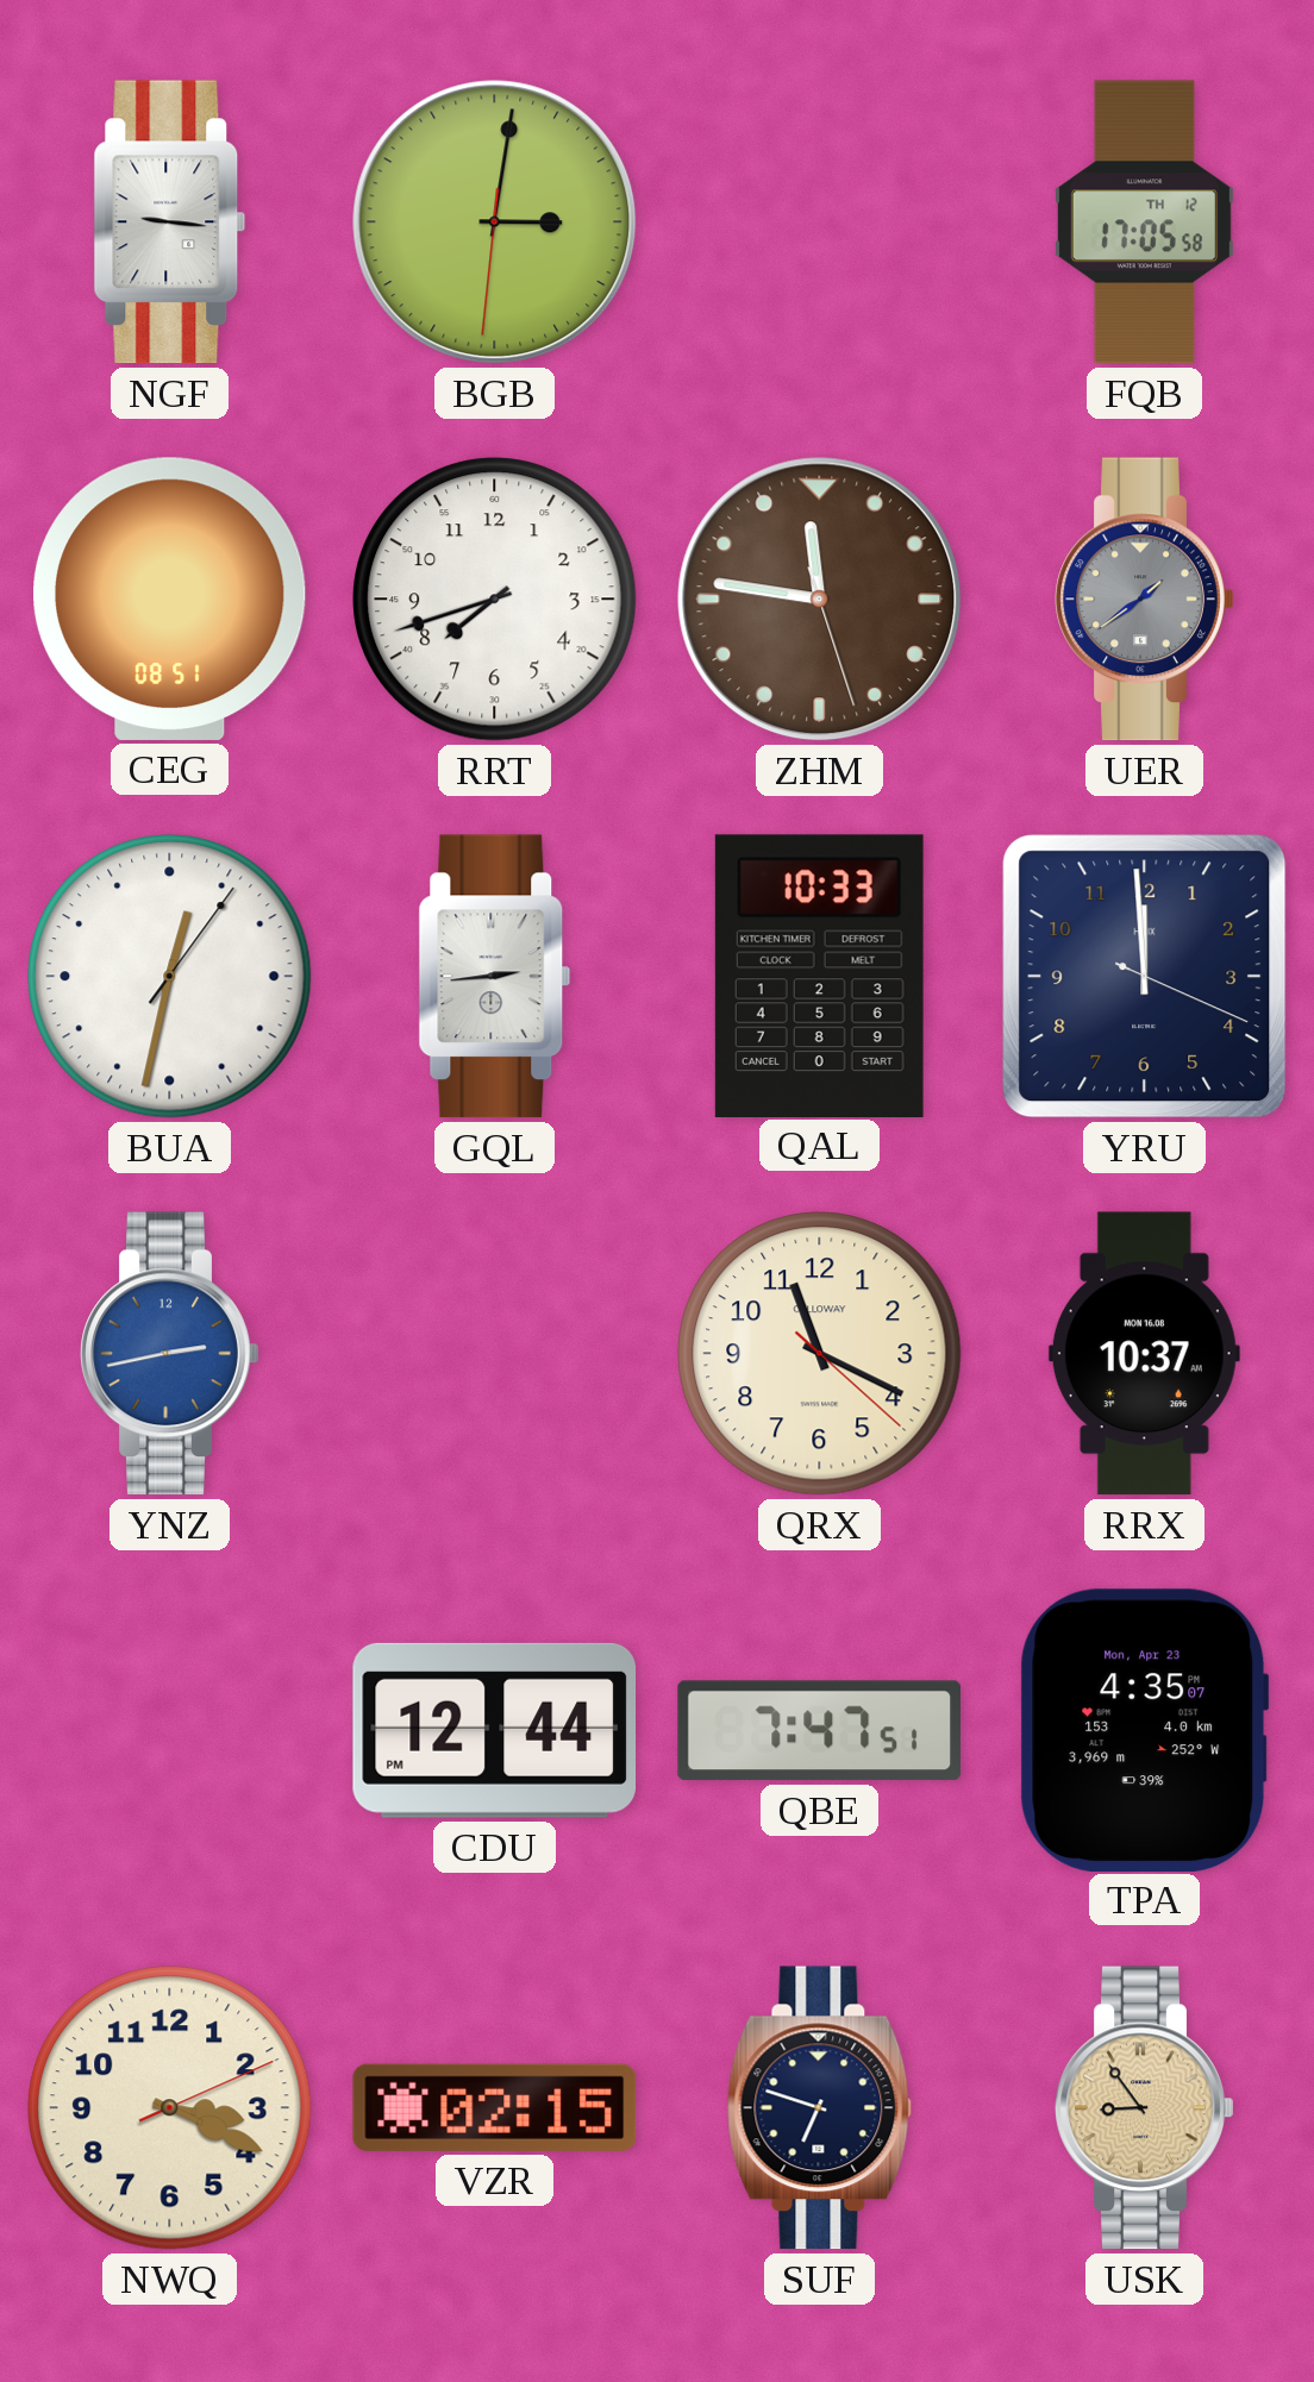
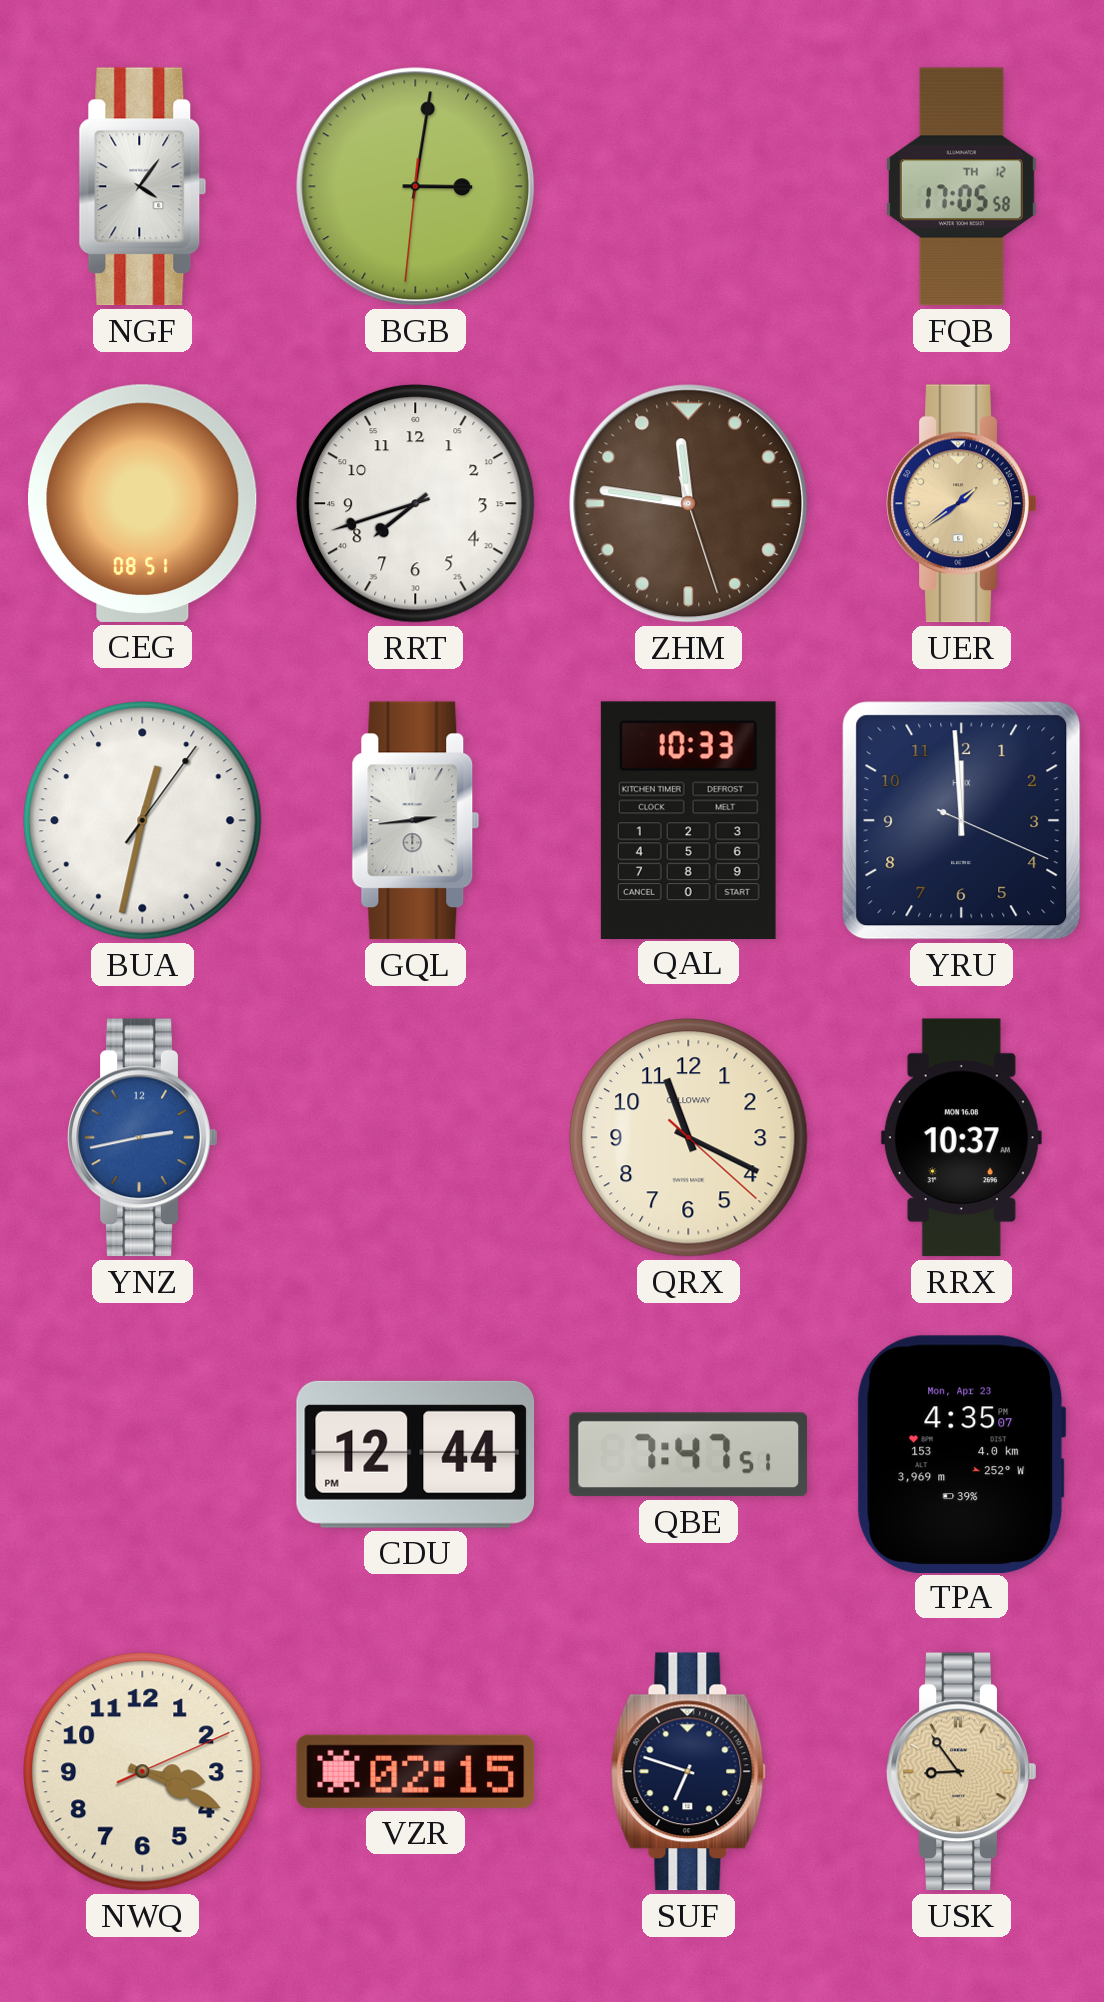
NGF: 9:16 -> 4:06
UER dial: grey -> champagne
